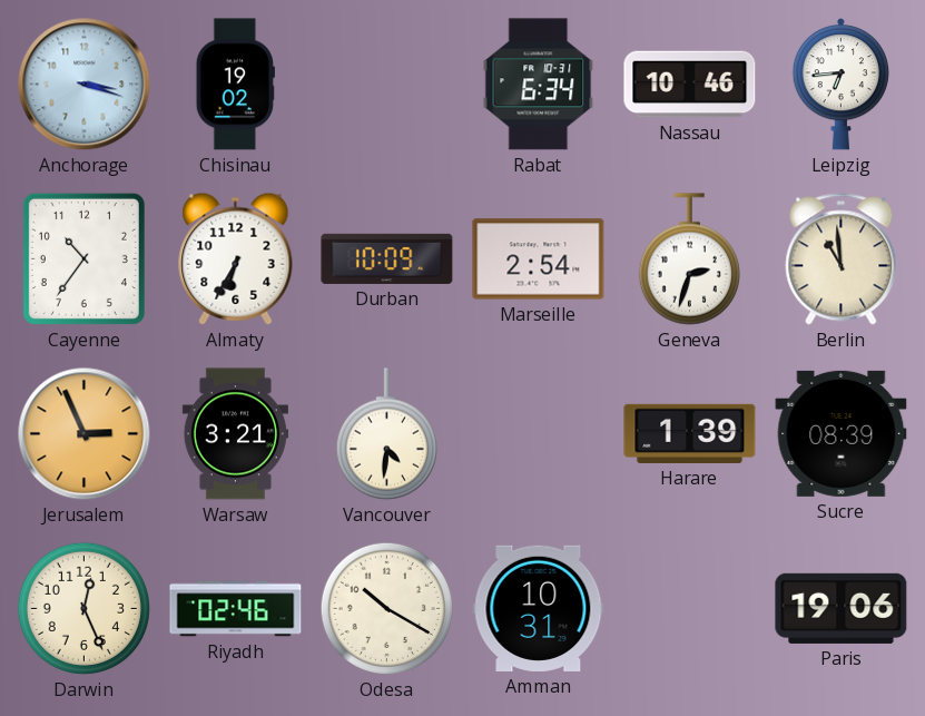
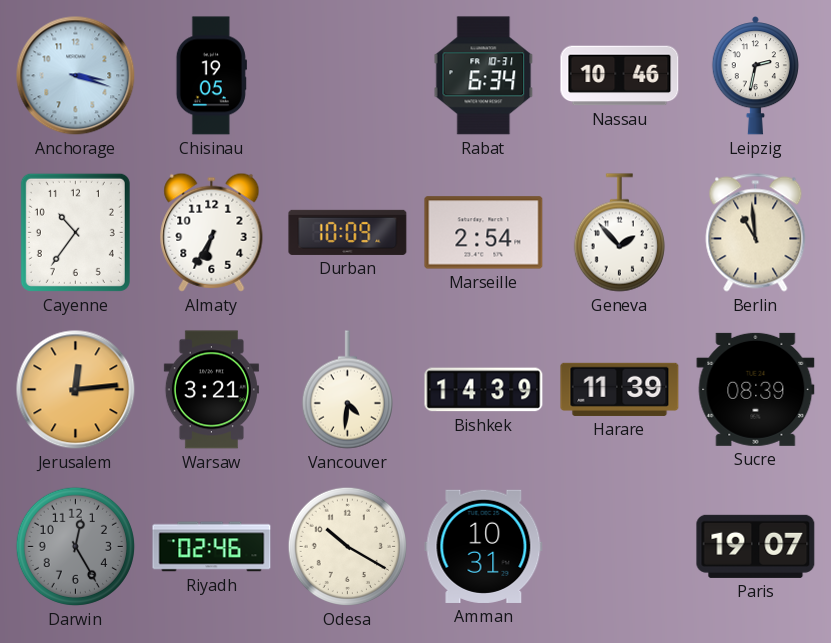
Chisinau: 19:02 -> 19:05
Leipzig: 6:44 -> 2:32
Geneva: 2:33 -> 1:53
Jerusalem: 2:56 -> 12:14
Bishkek: none -> 14:39
Harare: 1:39 -> 11:39
Darwin: 12:26 -> 12:25
Darwin dial: cream -> grey
Paris: 19:06 -> 19:07
